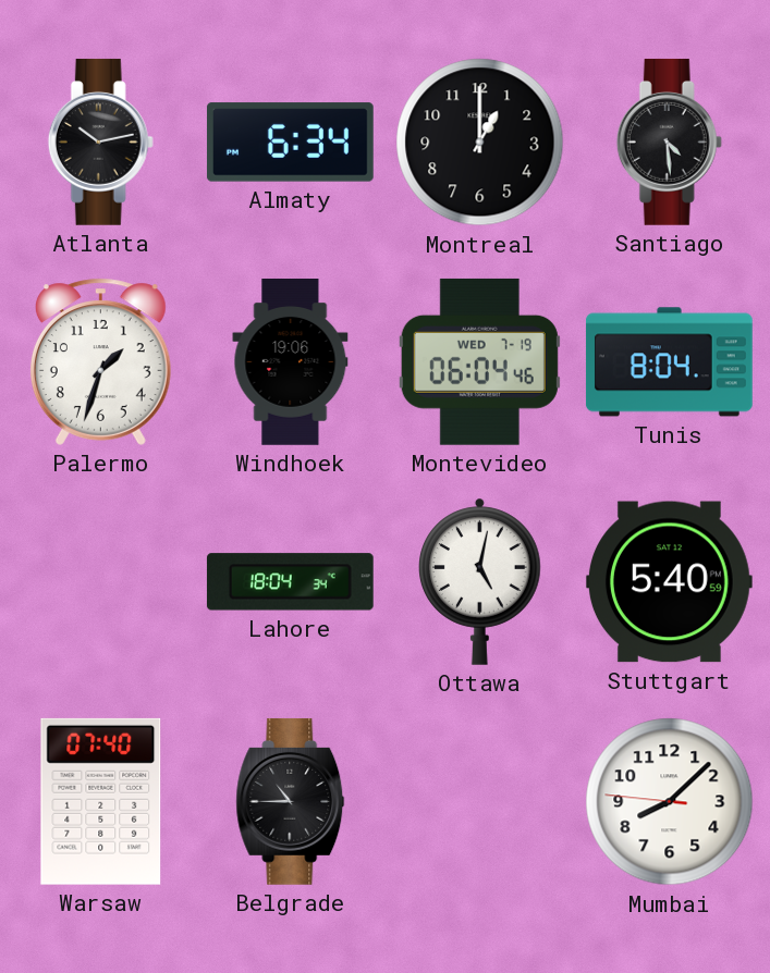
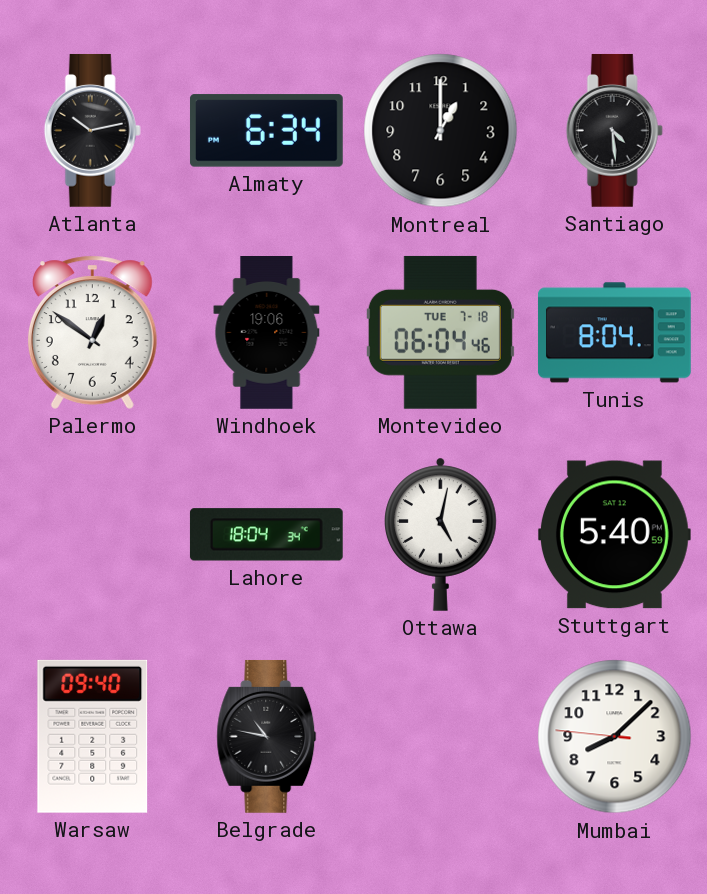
Palermo: 1:33 -> 12:51
Montevideo date: WED 7-19 -> TUE 7-18
Warsaw: 07:40 -> 09:40
Belgrade: 10:45 -> 10:47
